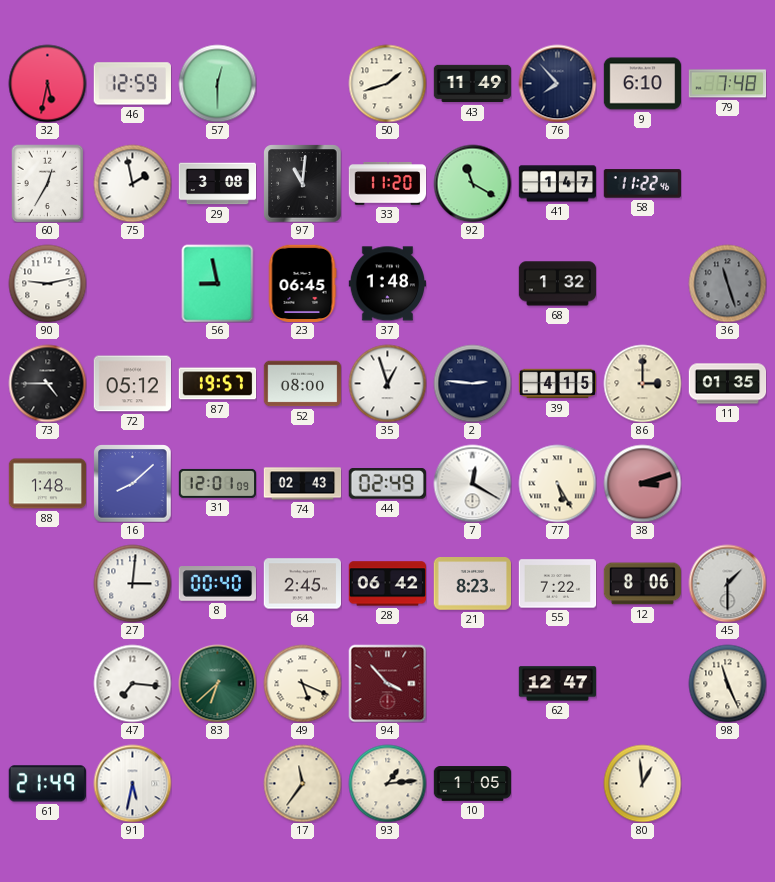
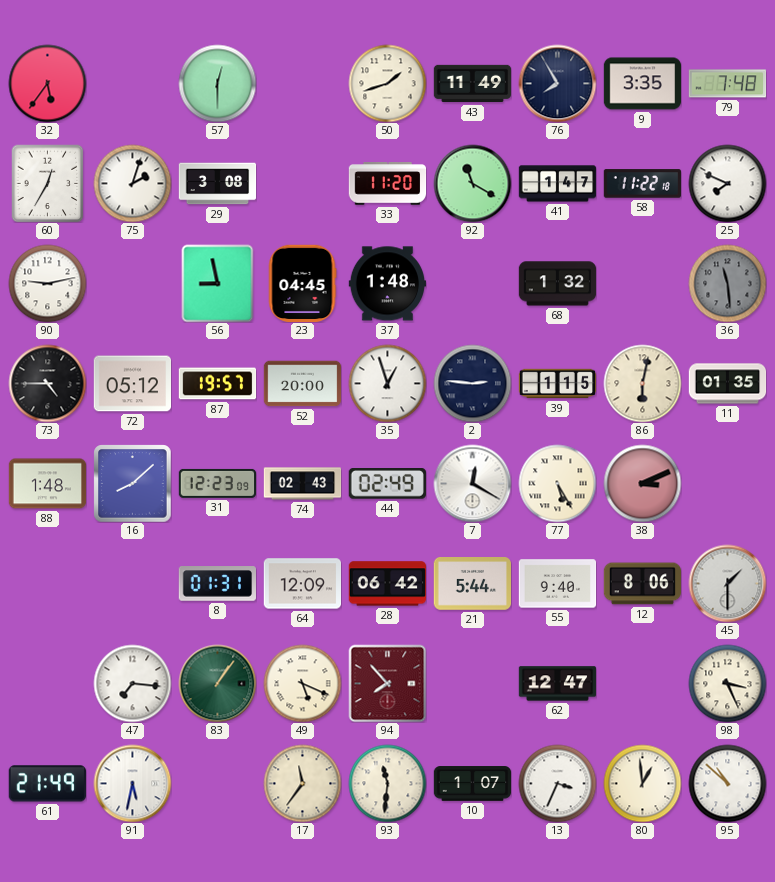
32: 5:32 -> 5:36
46: 12:59 -> none
76: 7:53 -> 7:55
9: 6:10 -> 3:35
75: 1:58 -> 2:03
97: 11:01 -> none
58: 11:22:46 -> 11:22:18
25: none -> 7:49
23: 06:45 -> 04:45
36: 11:27 -> 11:29
52: 08:00 -> 20:00
39: 4:15 -> 1:15
86: 3:00 -> 6:02
31: 12:01 -> 12:23
38: 3:12 -> 3:11
27: 3:01 -> none
8: 00:40 -> 01:31
64: 2:45 -> 12:09
21: 8:23 -> 5:44
55: 7:22 -> 9:40
83: 6:38 -> 1:06
94: 3:53 -> 7:53
98: 11:26 -> 3:26
93: 1:14 -> 11:31
10: 1:05 -> 1:07
13: none -> 3:34
95: none -> 10:52
